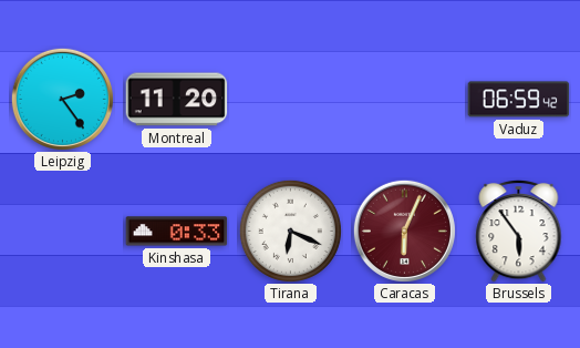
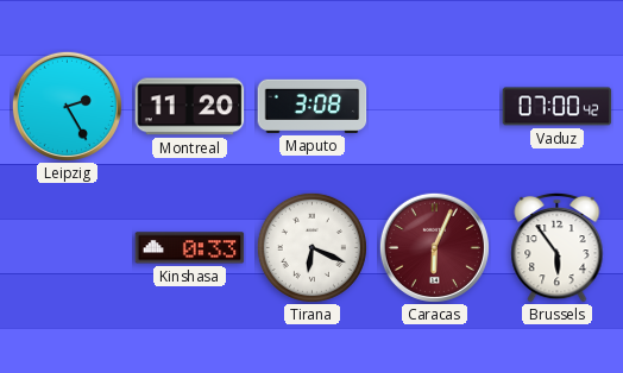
Leipzig: 2:24 -> 2:25
Maputo: none -> 3:08
Vaduz: 06:59 -> 07:00
